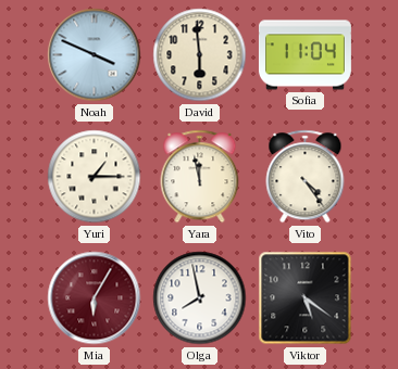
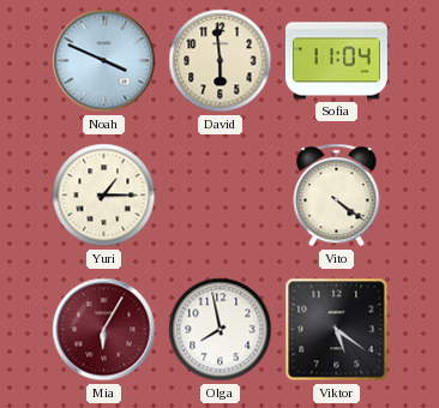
Yara: 11:58 -> none
Vito: 4:24 -> 4:21
